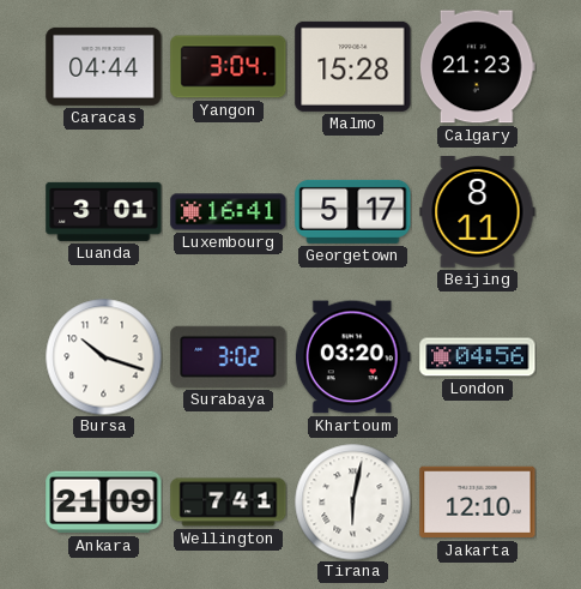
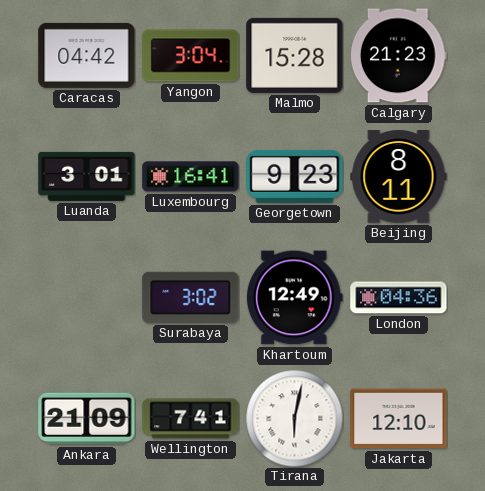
Caracas: 04:44 -> 04:42
Georgetown: 5:17 -> 9:23
Bursa: 10:18 -> none
Khartoum: 03:20 -> 12:49
London: 04:56 -> 04:36
